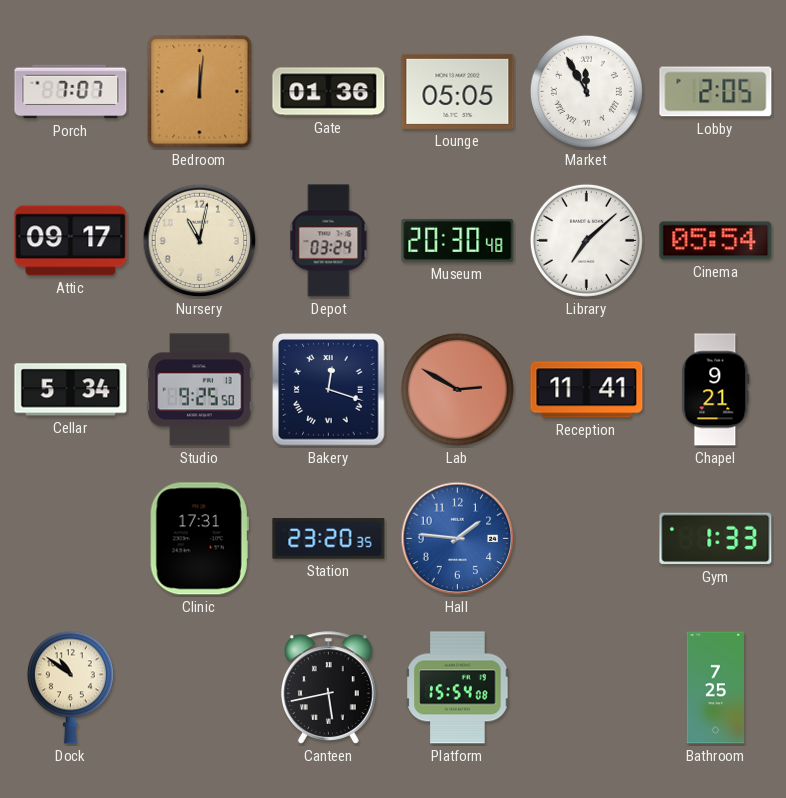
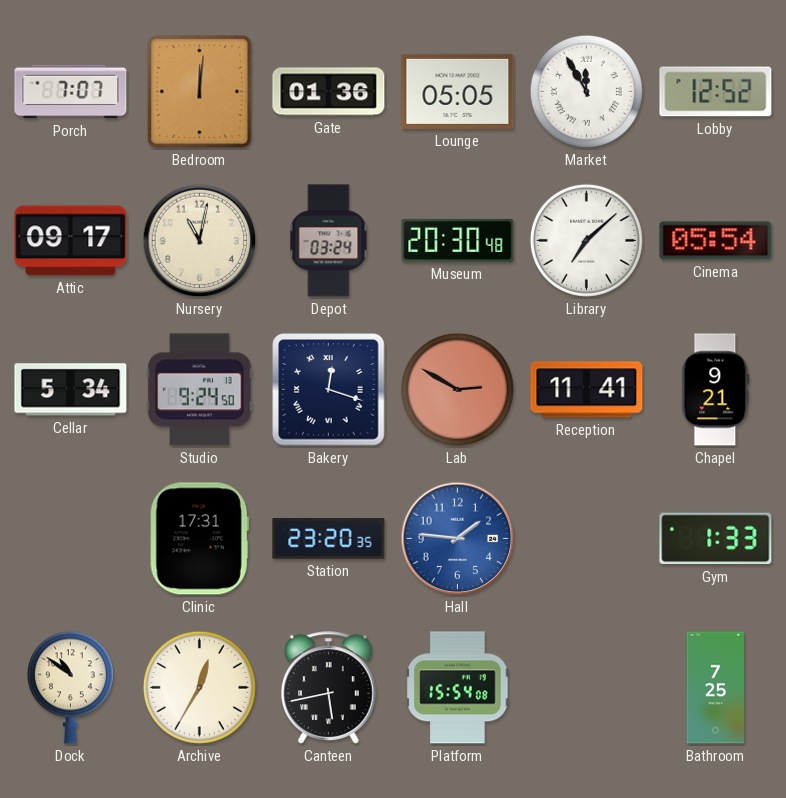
Lobby: 2:05 -> 12:52
Studio: 9:25 -> 9:24
Archive: none -> 12:35
